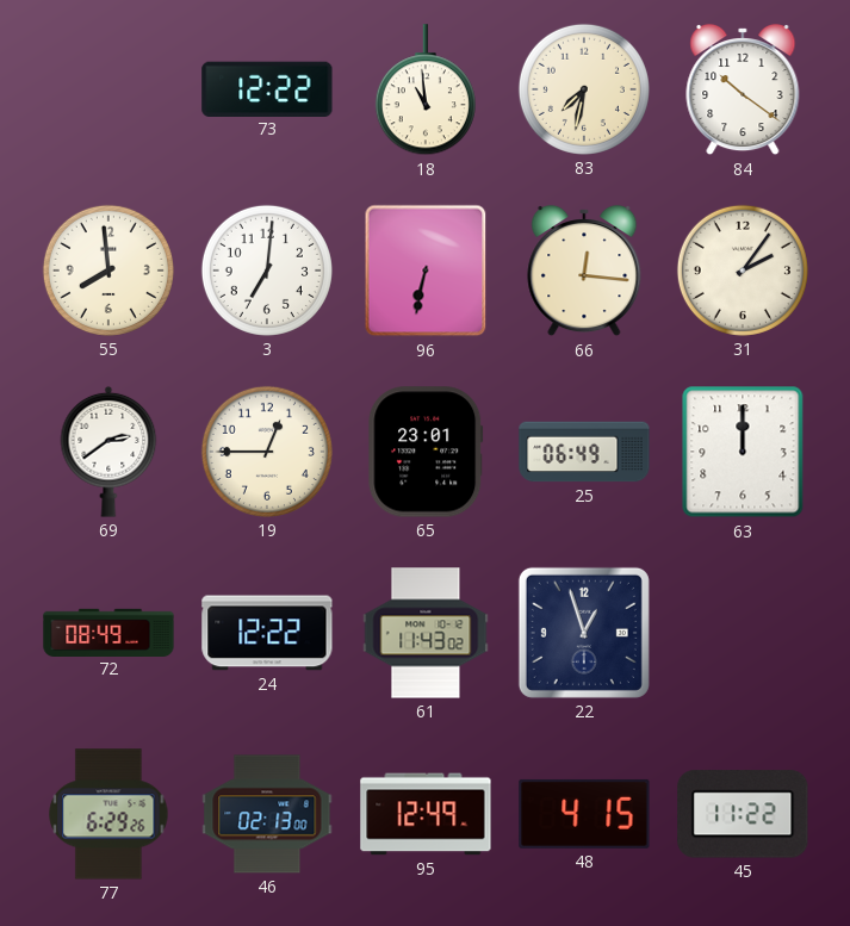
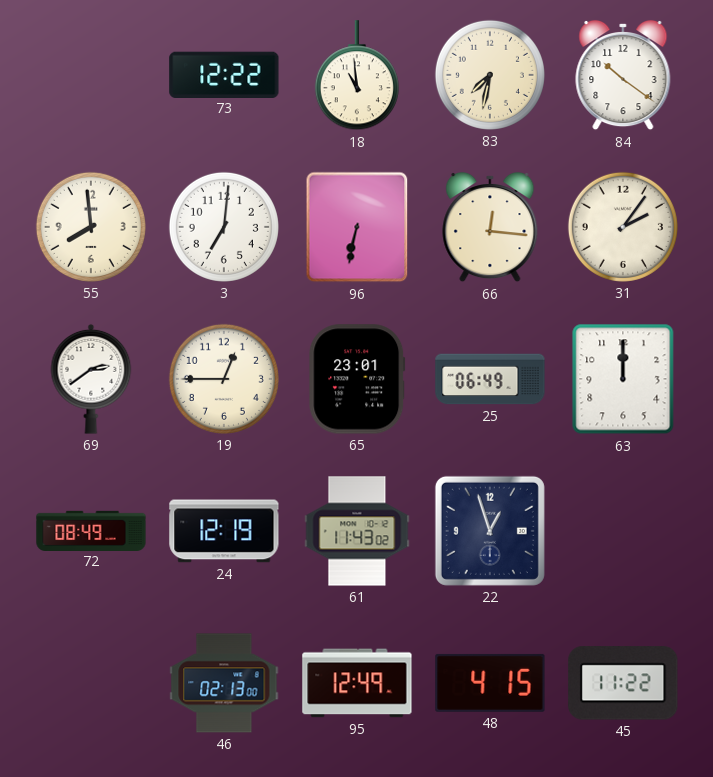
24: 12:22 -> 12:19
77: 6:29 -> none
